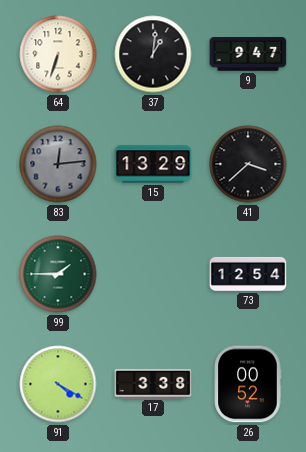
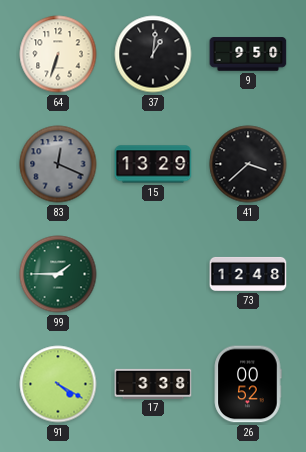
9: 9:47 -> 9:50
83: 12:14 -> 12:19
73: 12:54 -> 12:48
